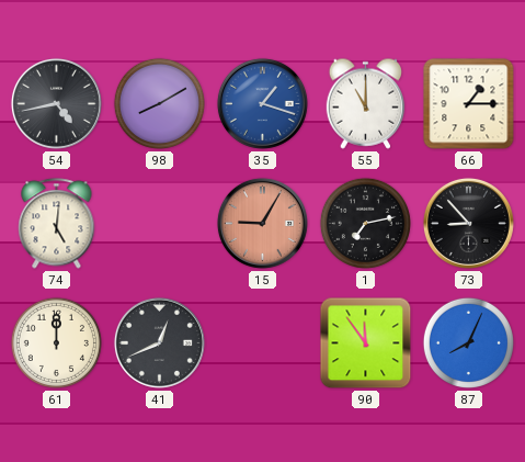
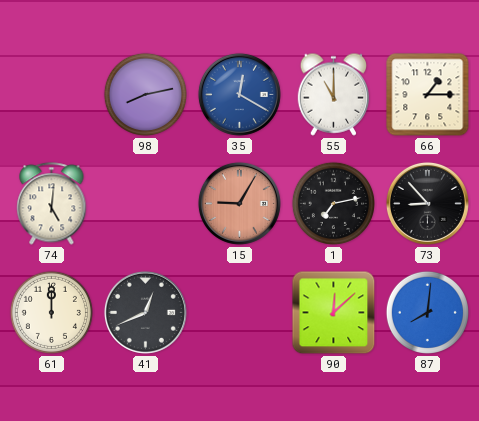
54: 4:43 -> none
98: 8:10 -> 8:13
35: 1:18 -> 12:20
90: 11:54 -> 12:08
87: 8:04 -> 8:01
